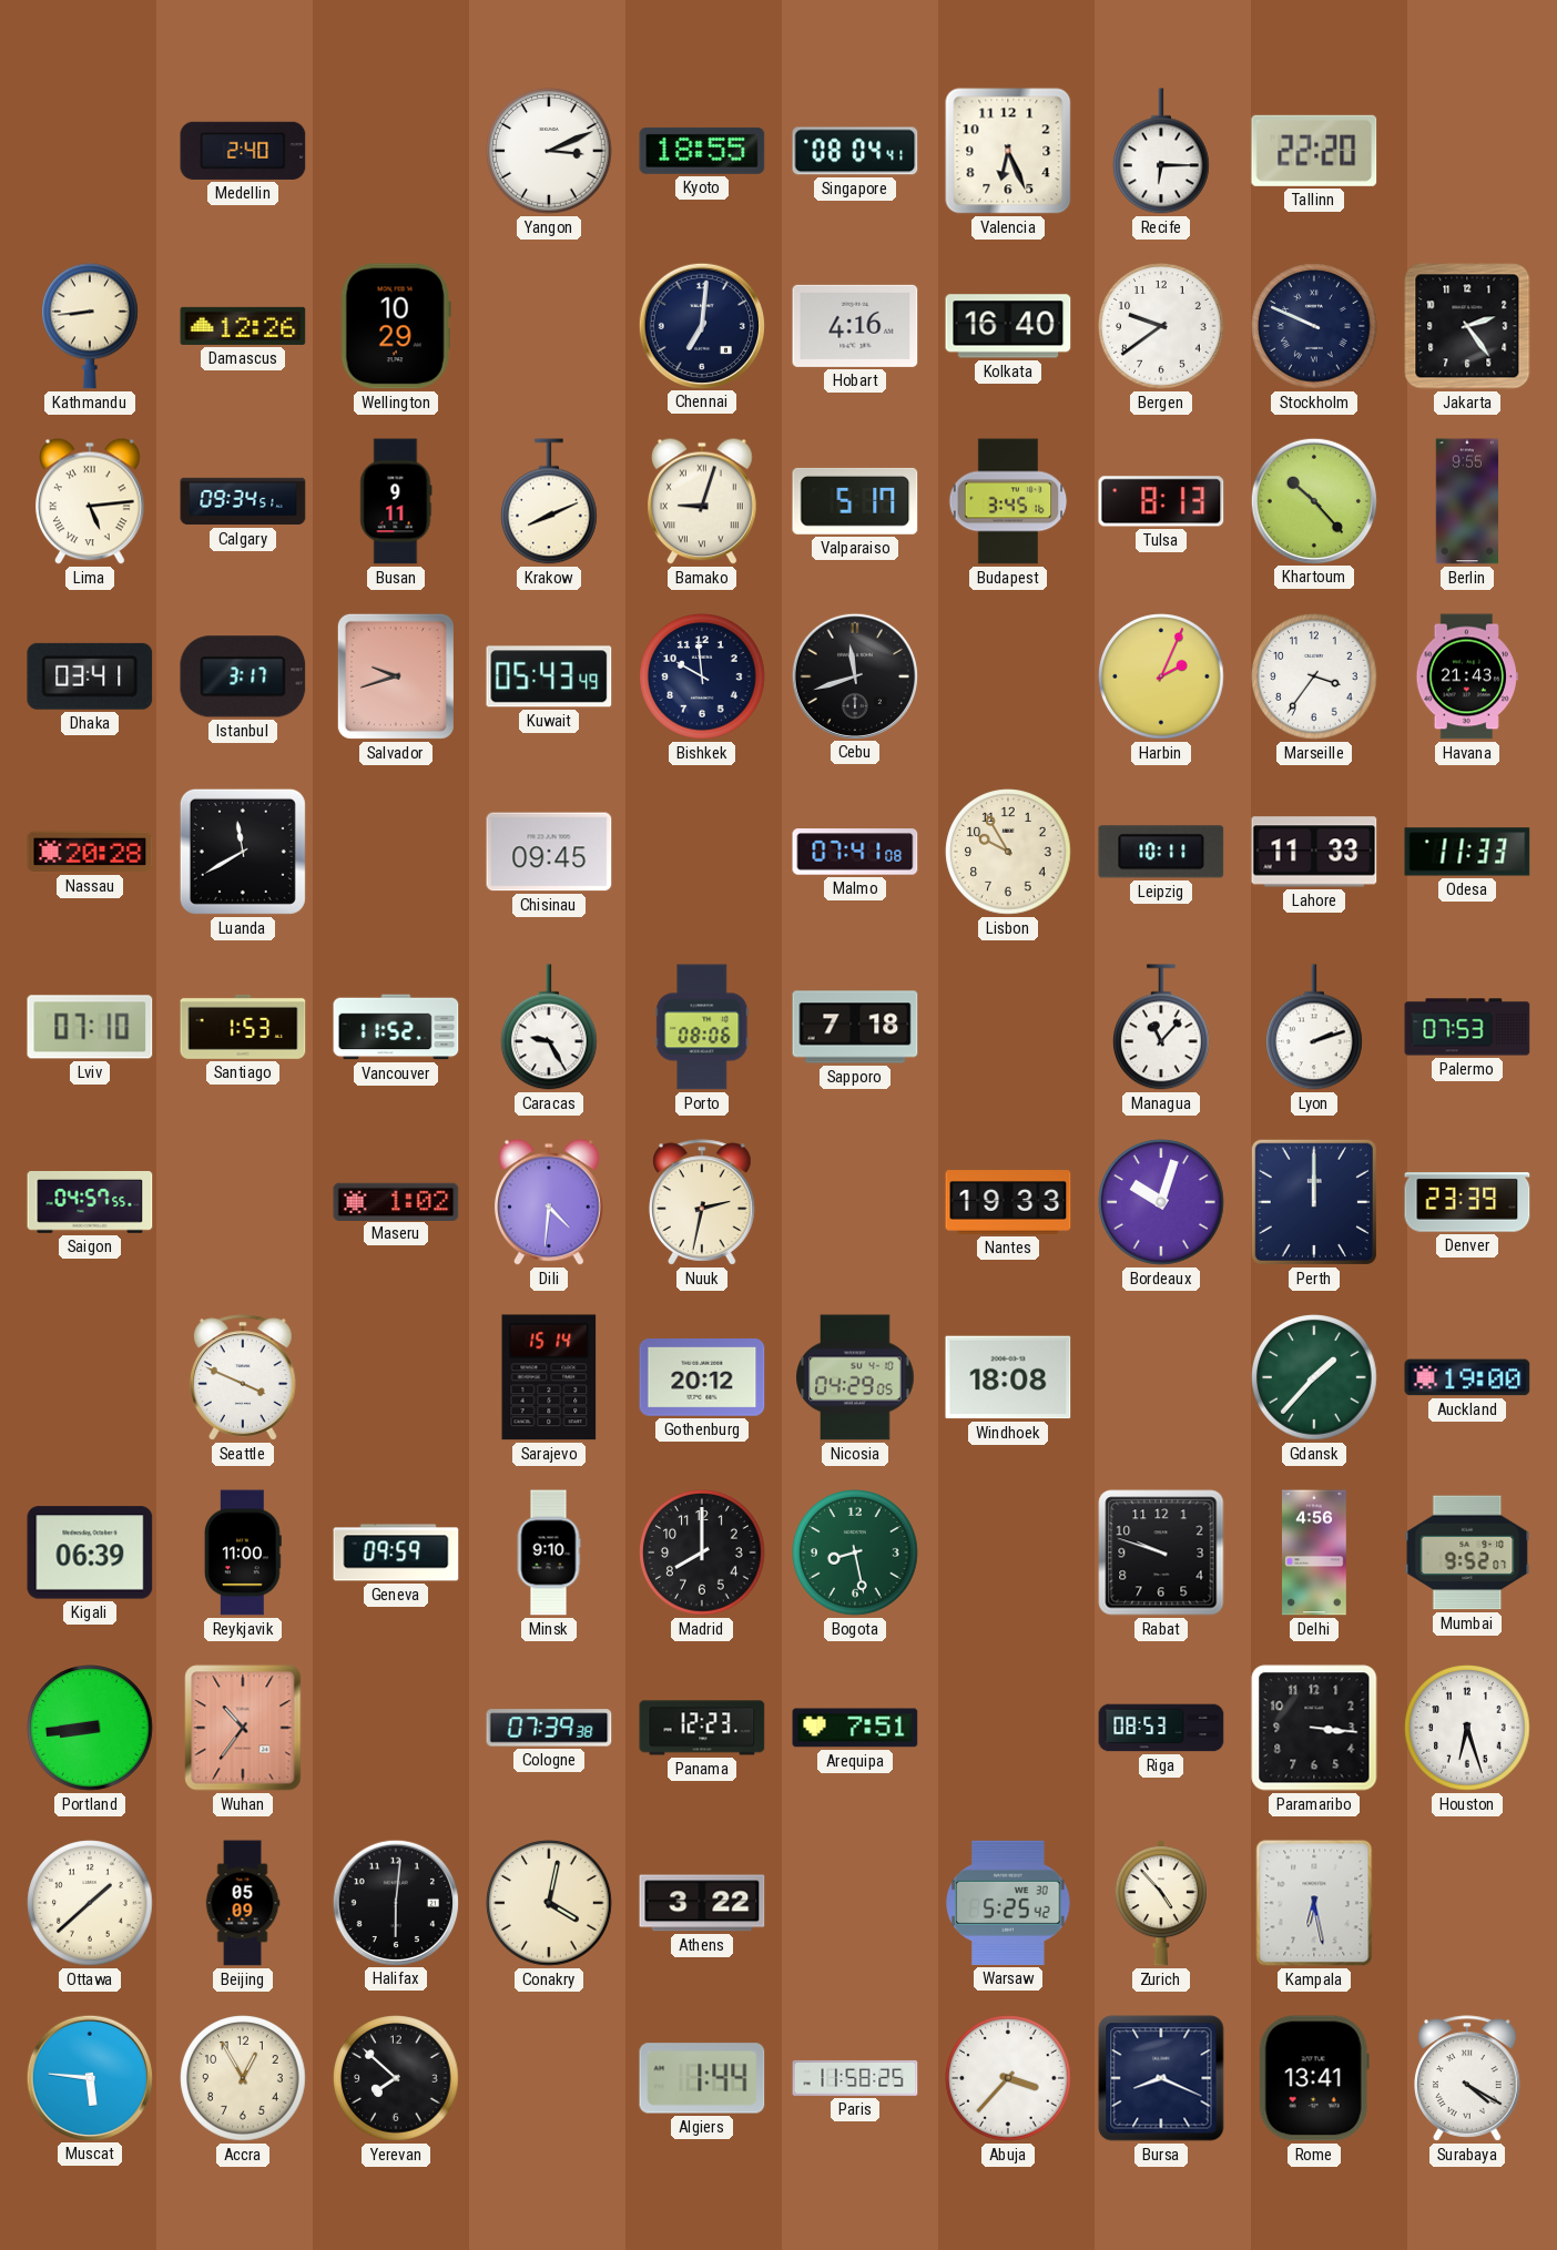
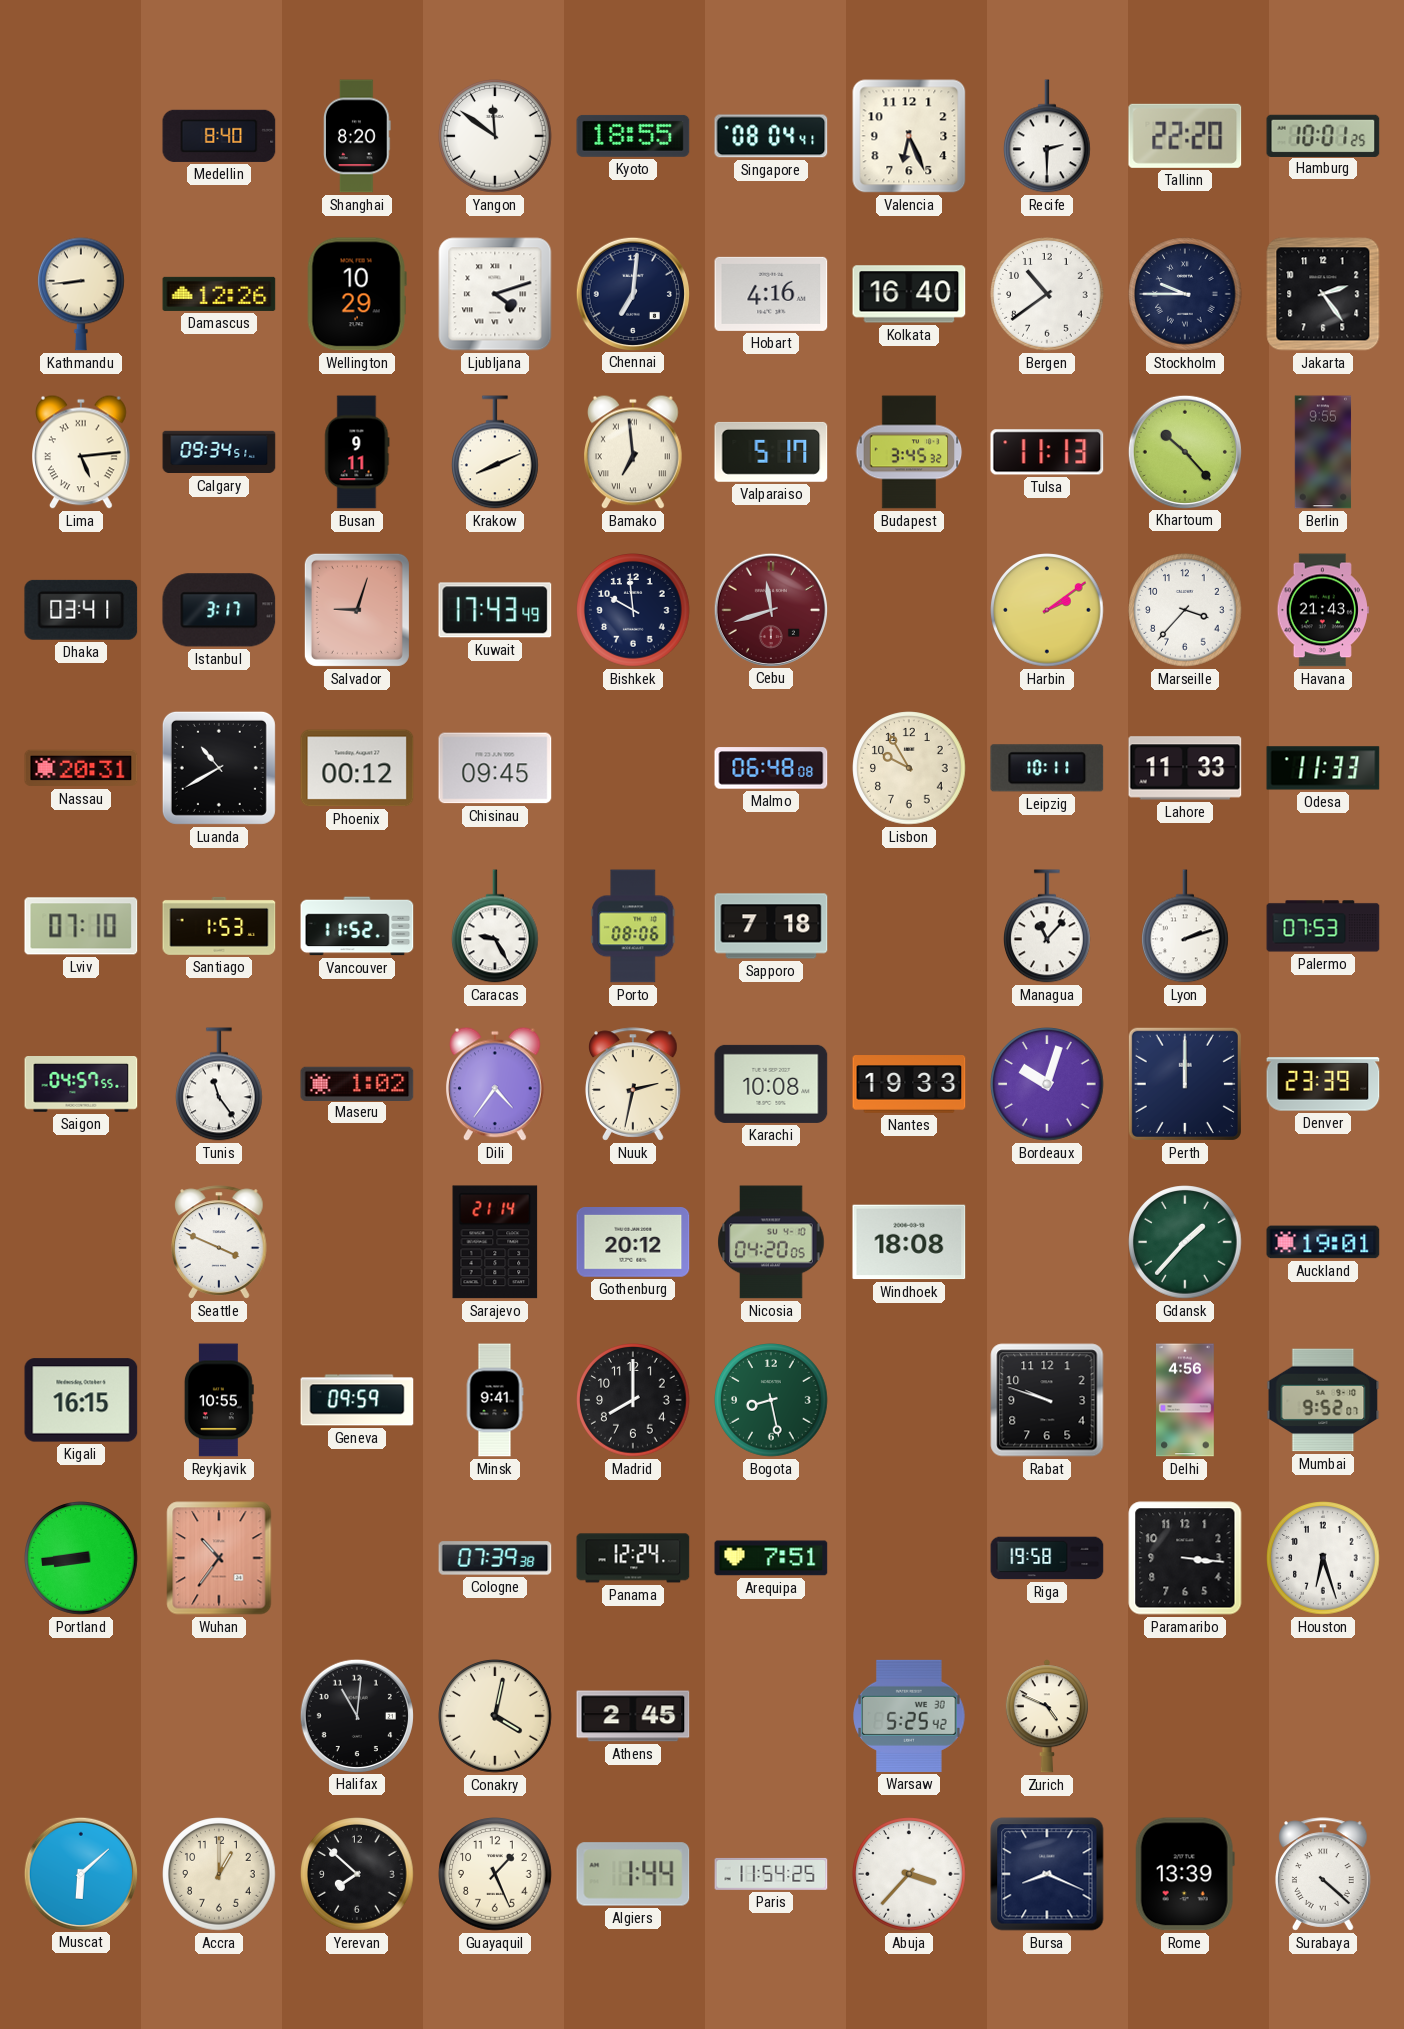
Medellin: 2:40 -> 8:40
Shanghai: none -> 8:20
Yangon: 3:11 -> 11:51
Recife: 6:15 -> 2:30
Hamburg: none -> 10:01
Ljubljana: none -> 4:12
Bergen: 9:39 -> 10:39
Stockholm: 9:49 -> 9:45
Bamako: 9:03 -> 6:59
Budapest: 3:45:16 -> 3:45:32
Tulsa: 8:13 -> 11:13
Salvador: 9:42 -> 9:03
Kuwait: 05:43 -> 17:43
Cebu dial: black -> burgundy
Harbin: 2:04 -> 2:09
Marseille: 3:36 -> 3:37
Nassau: 20:28 -> 20:31
Luanda: 11:40 -> 10:40
Phoenix: none -> 00:12
Malmo: 07:41 -> 06:48
Tunis: none -> 11:24
Dili: 4:31 -> 4:36
Karachi: none -> 10:08
Sarajevo: 15:14 -> 21:14
Nicosia: 04:29 -> 04:20
Auckland: 19:00 -> 19:01
Kigali: 06:39 -> 16:15
Reykjavik: 11:00 -> 10:55
Minsk: 9:10 -> 9:41
Panama: 12:23 -> 12:24
Riga: 08:53 -> 19:58
Ottawa: 1:38 -> none
Beijing: 05:09 -> none
Halifax: 6:01 -> 11:01
Athens: 3:22 -> 2:45
Zurich: 4:53 -> 4:49
Kampala: 6:28 -> none
Muscat: 5:46 -> 6:08
Accra: 12:55 -> 1:00
Guayaquil: none -> 1:26
Paris: 11:58 -> 11:54
Rome: 13:41 -> 13:39
Surabaya: 4:20 -> 4:22
